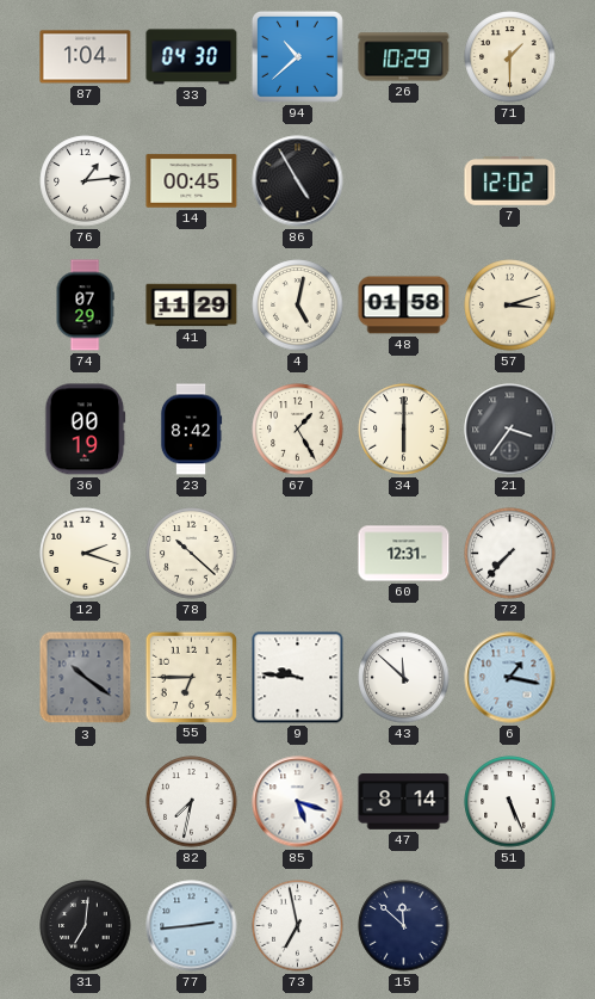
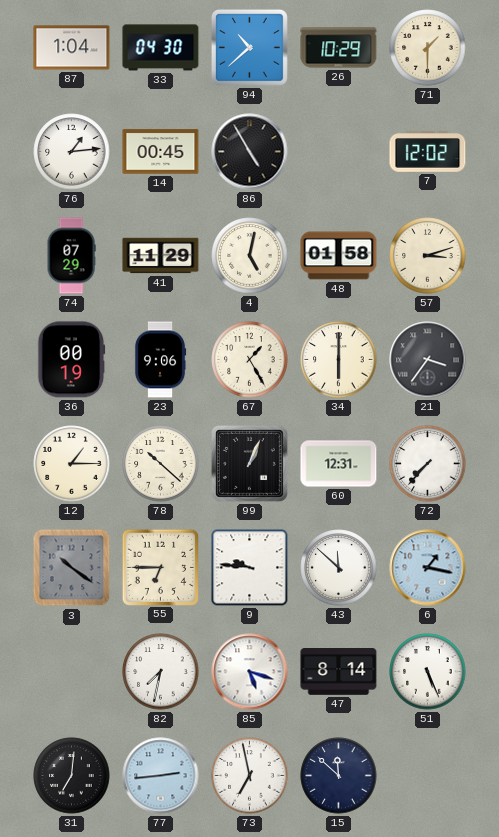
23: 8:42 -> 9:06
12: 2:18 -> 1:15
99: none -> 1:04
